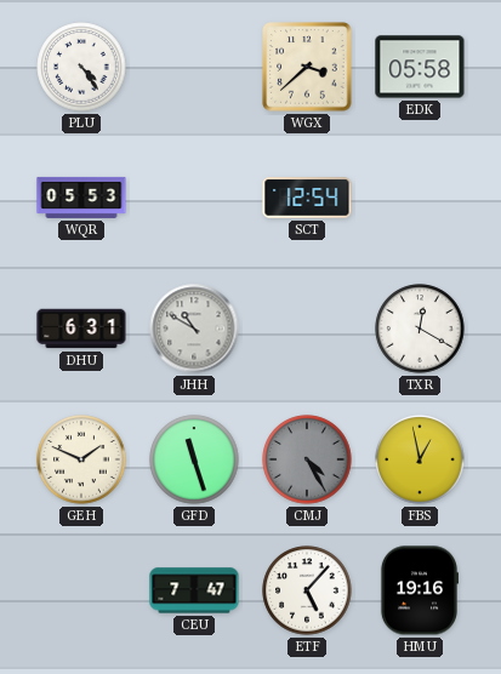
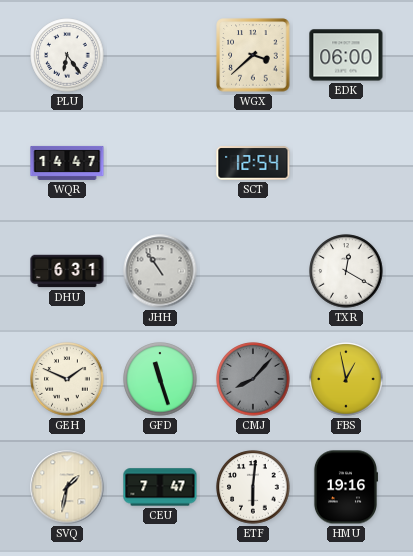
PLU: 4:24 -> 6:24
EDK: 05:58 -> 06:00
WQR: 05:53 -> 14:47
JHH: 10:50 -> 10:54
CMJ: 4:25 -> 8:07
SVQ: none -> 1:32
ETF: 5:07 -> 6:01
